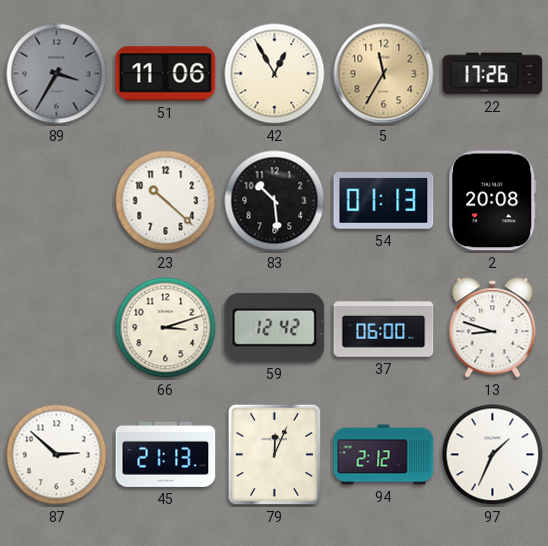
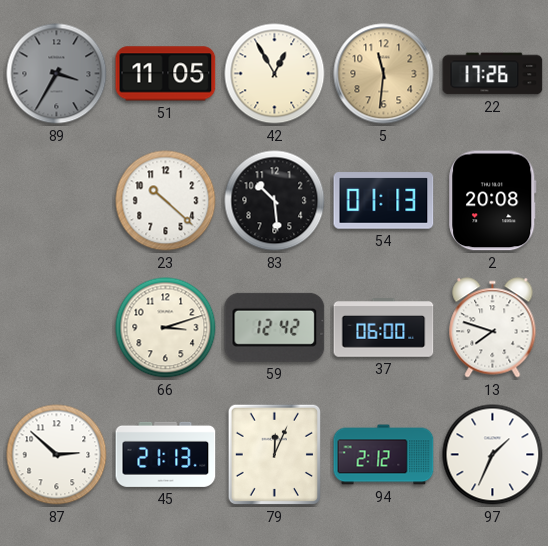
51: 11:06 -> 11:05
5: 11:35 -> 11:31
13: 8:48 -> 7:48
